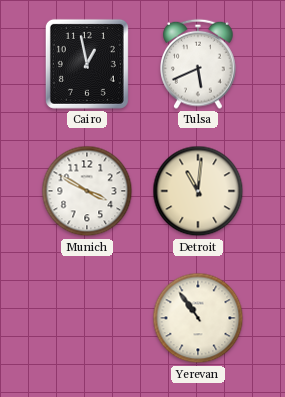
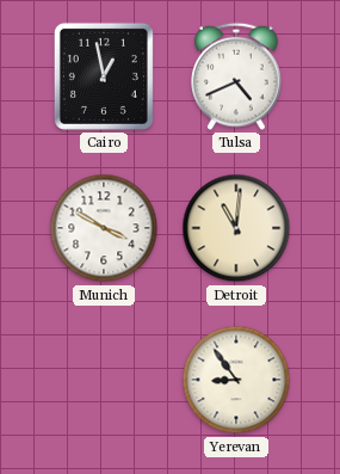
Tulsa: 5:41 -> 4:41
Yerevan: 10:54 -> 8:54
